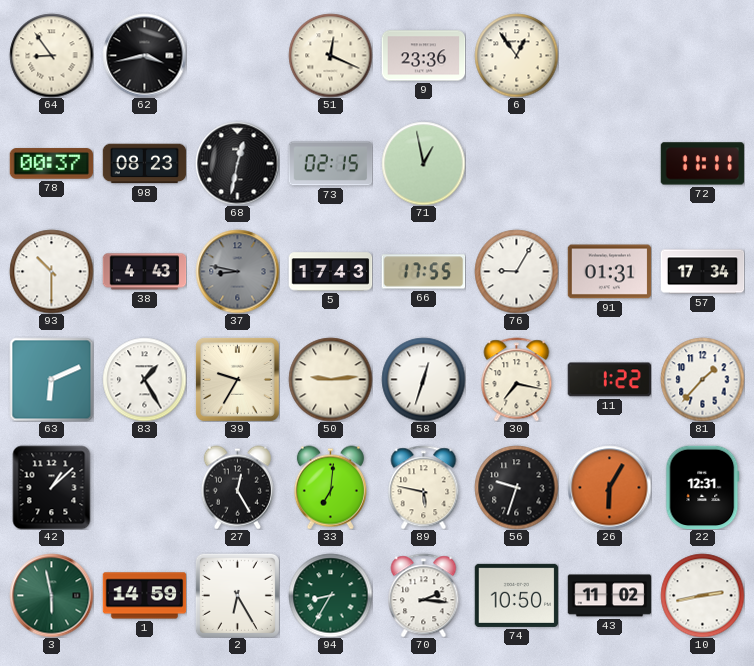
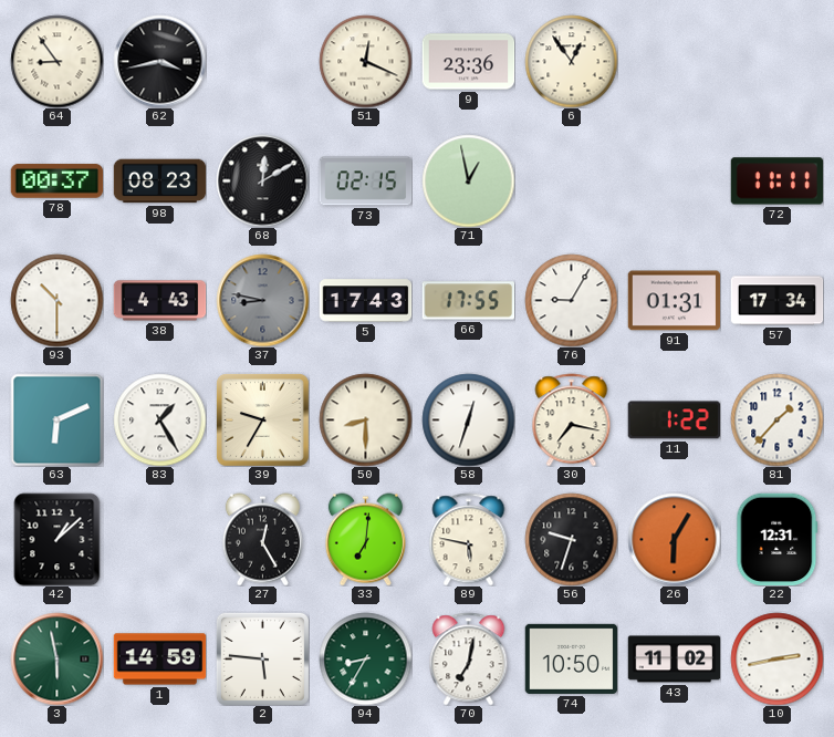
68: 12:32 -> 12:10
50: 9:14 -> 8:30
2: 6:25 -> 5:46
70: 2:16 -> 7:02
